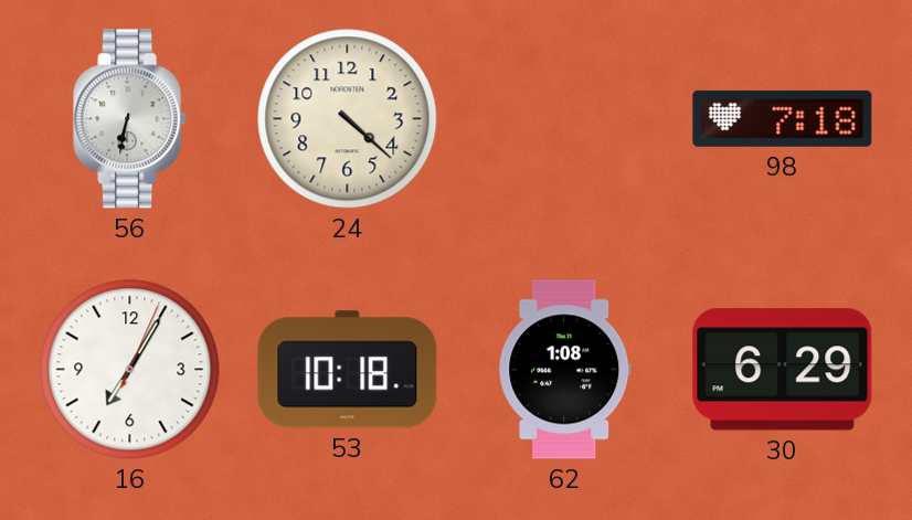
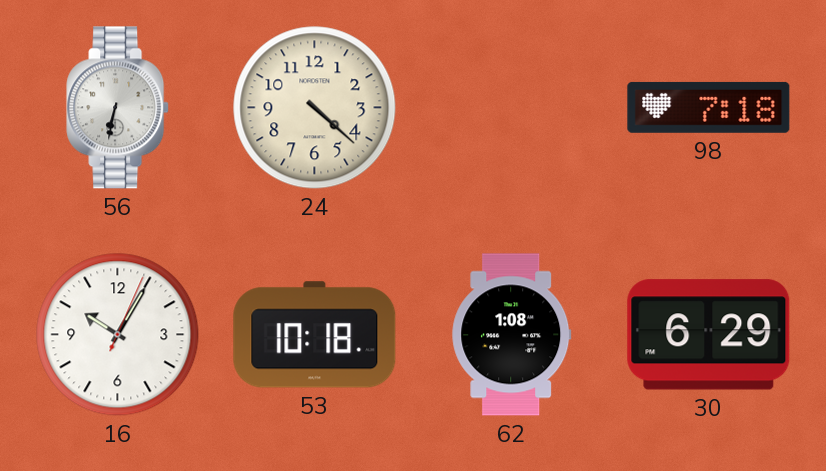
16: 7:05 -> 10:05
